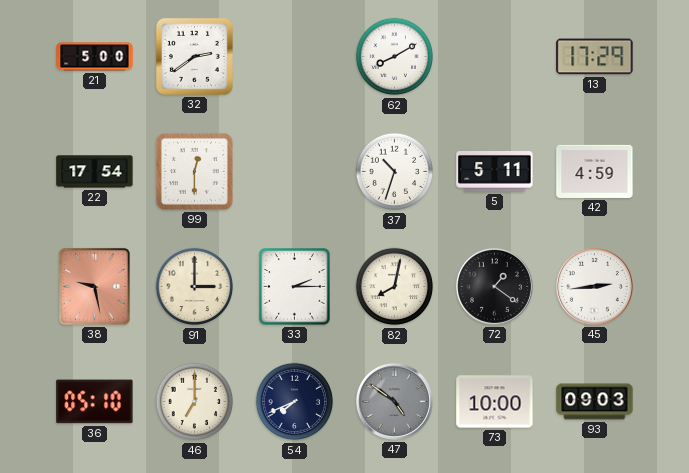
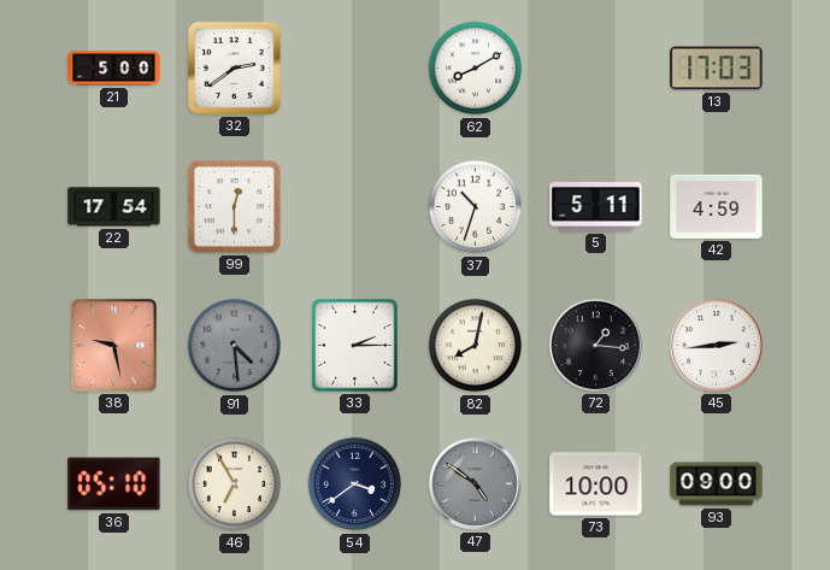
13: 17:29 -> 17:03
91: 3:00 -> 4:29
91 dial: cream -> grey
72: 1:21 -> 1:16
46: 7:00 -> 6:55
54: 7:41 -> 3:39
93: 09:03 -> 09:00
